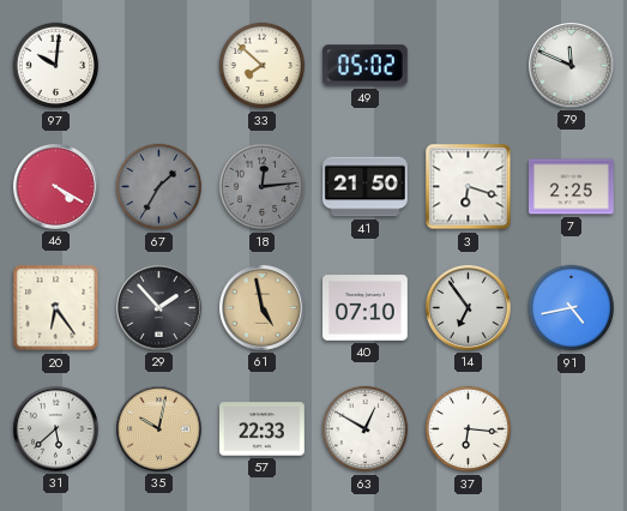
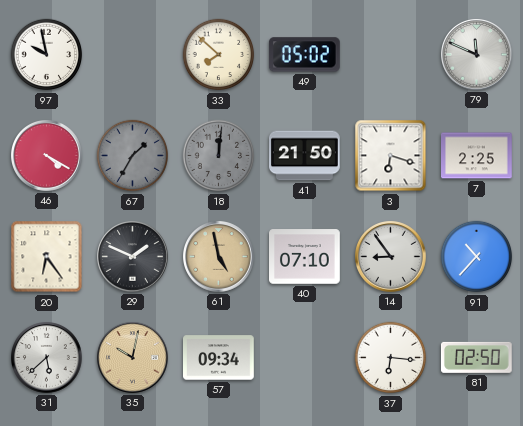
97: 10:01 -> 9:58
18: 12:14 -> 12:01
29: 1:53 -> 1:49
14: 6:54 -> 8:54
91: 4:43 -> 10:37
57: 22:33 -> 09:34
63: 12:50 -> none
81: none -> 02:50
